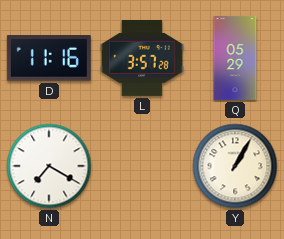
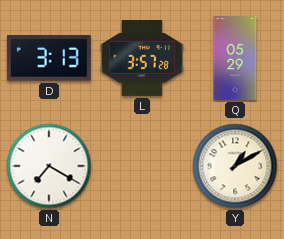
D: 11:16 -> 3:13
Y: 1:05 -> 1:10
